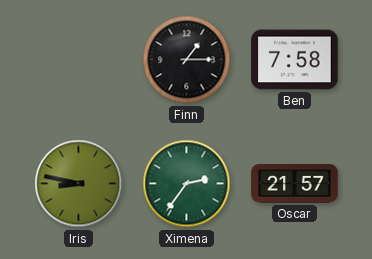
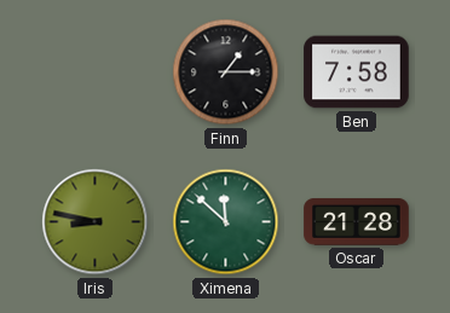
Ximena: 2:36 -> 11:52
Oscar: 21:57 -> 21:28
